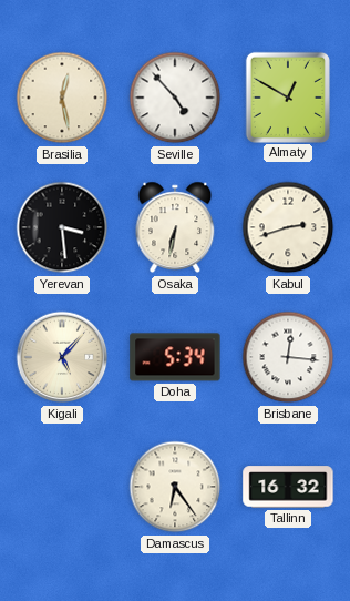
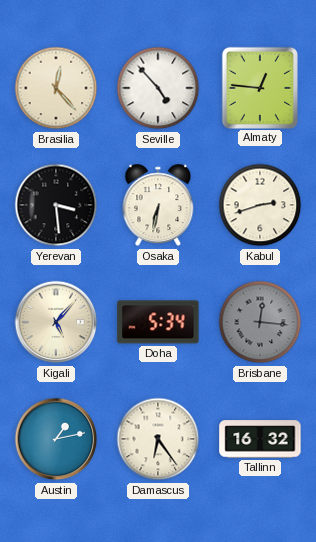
Brasilia: 12:28 -> 12:23
Almaty: 12:50 -> 12:46
Brisbane dial: white -> grey
Austin: none -> 1:13
